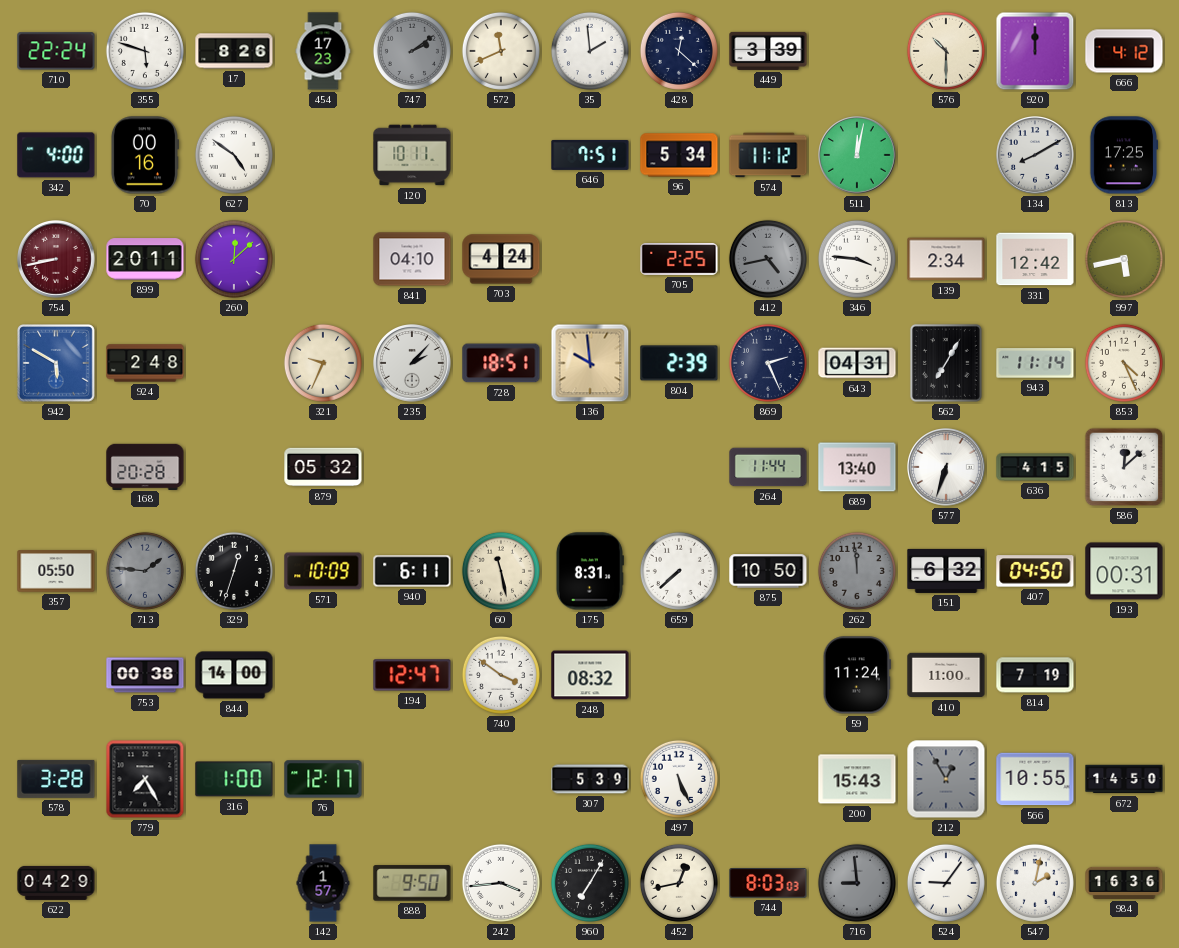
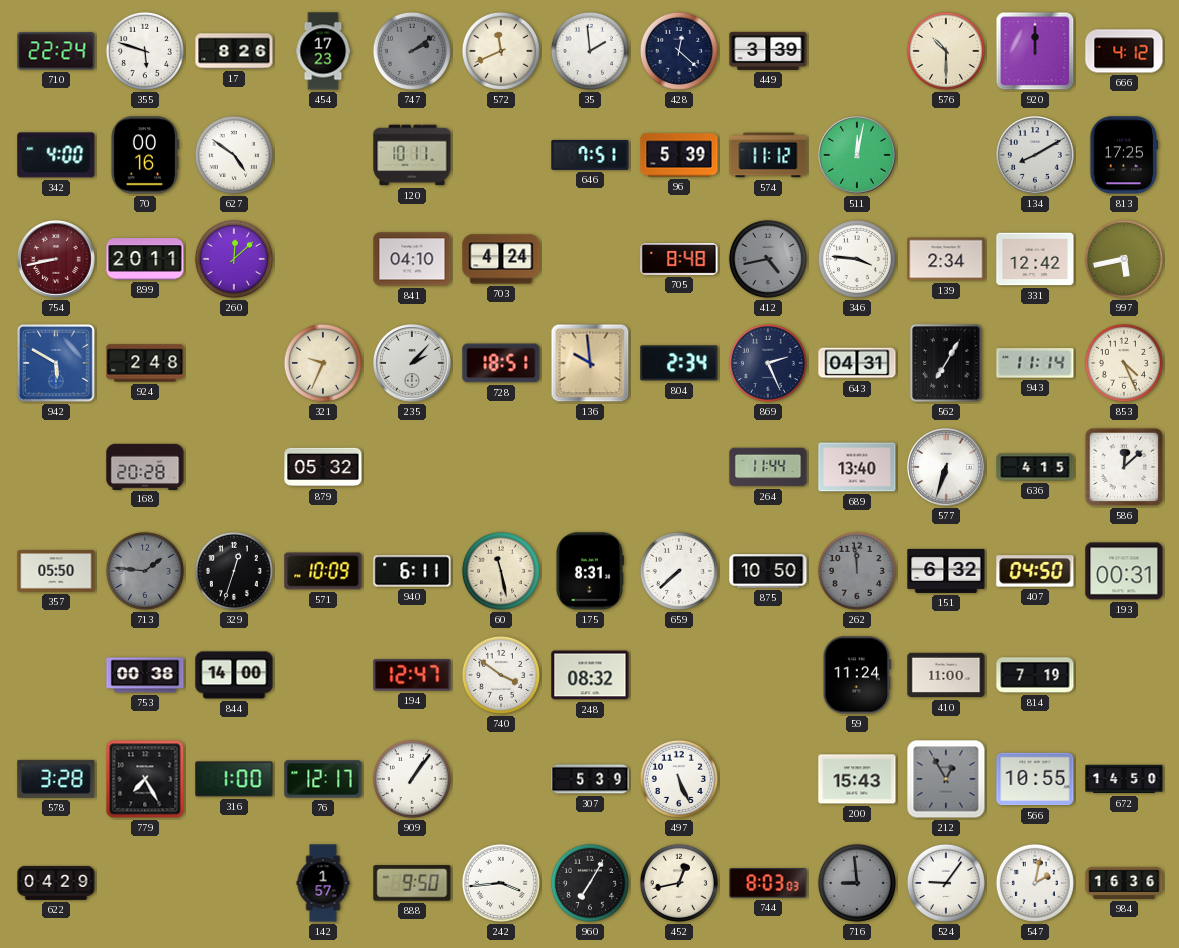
96: 5:34 -> 5:39
705: 2:25 -> 8:48
804: 2:39 -> 2:34
909: none -> 1:06
